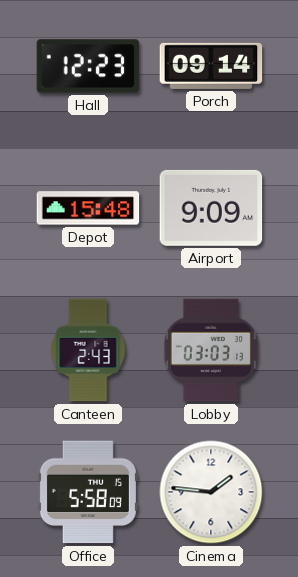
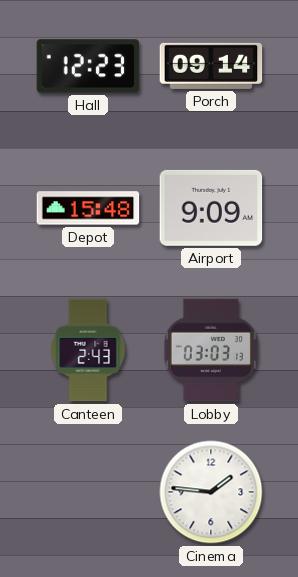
Office: 5:58 -> none
